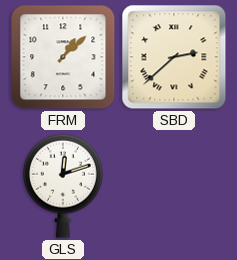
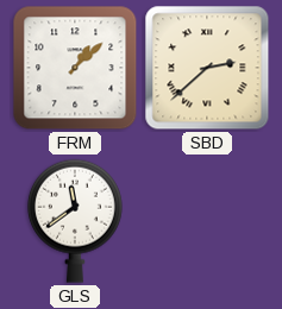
GLS: 12:12 -> 11:39
